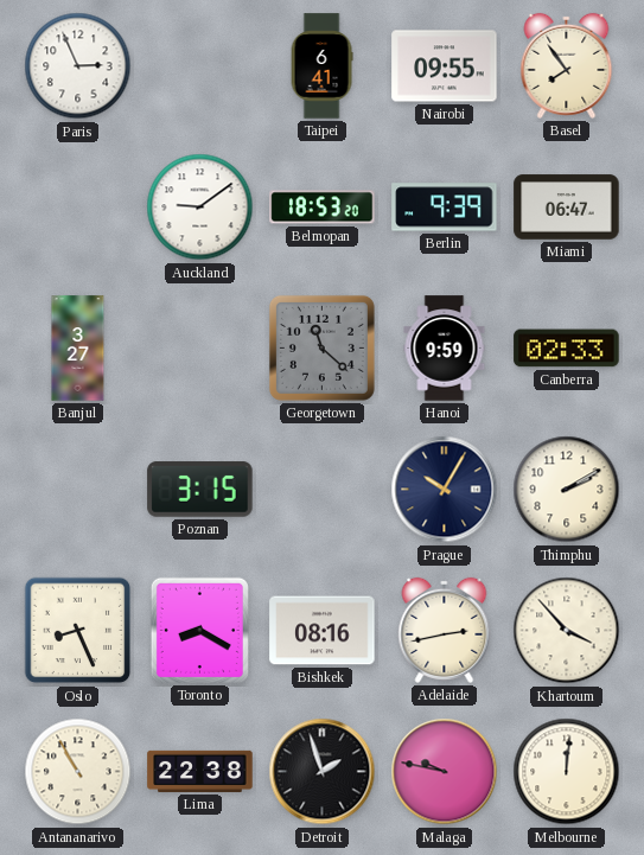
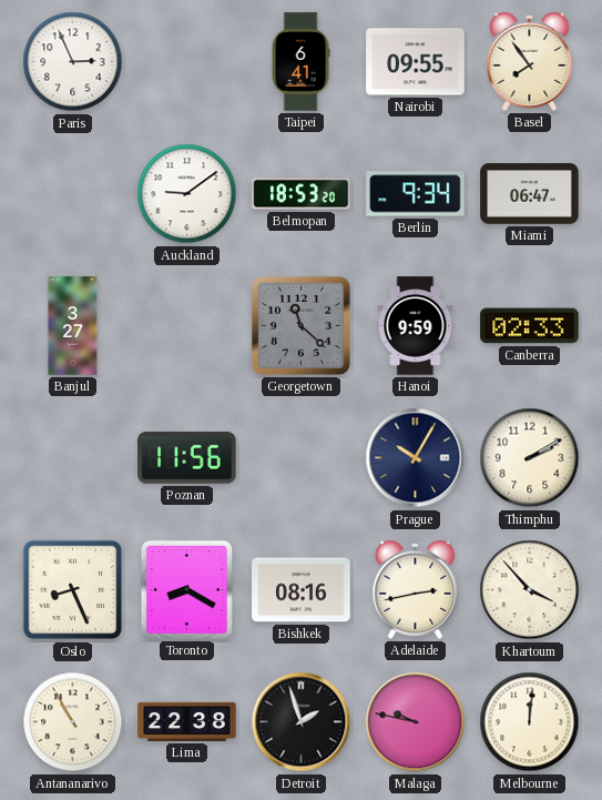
Berlin: 9:39 -> 9:34
Poznan: 3:15 -> 11:56
